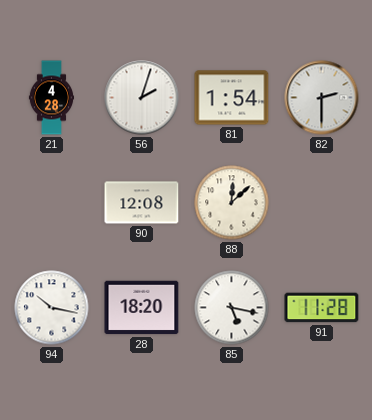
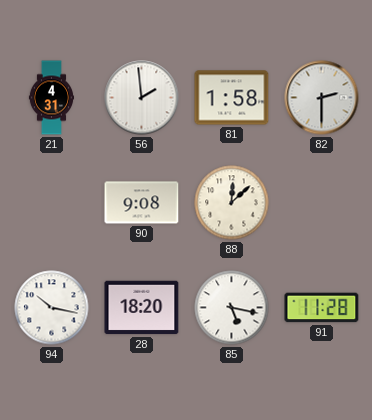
21: 4:28 -> 4:31
56: 2:03 -> 1:59
81: 1:54 -> 1:58
90: 12:08 -> 9:08
